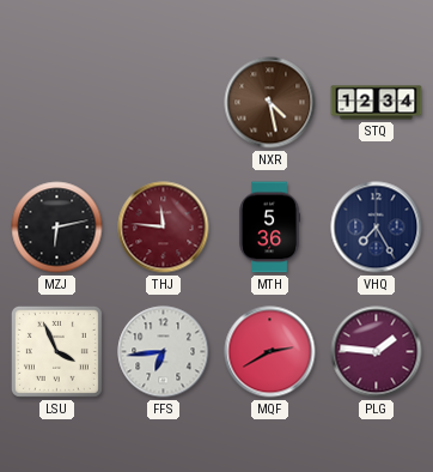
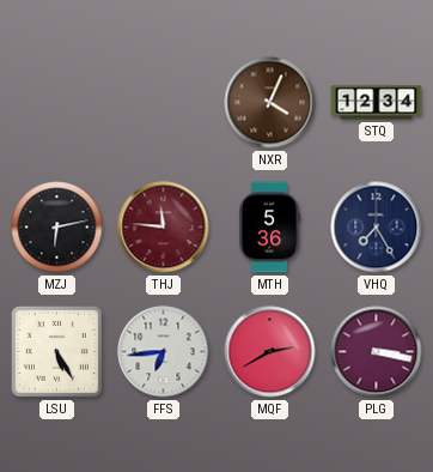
NXR: 4:28 -> 4:04
LSU: 3:56 -> 5:25
PLG: 1:46 -> 3:17
